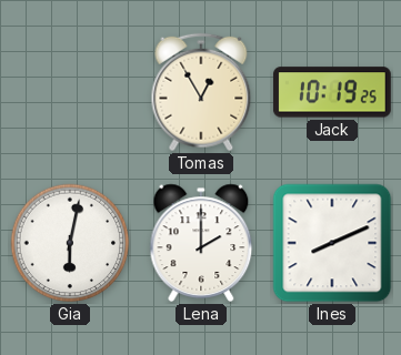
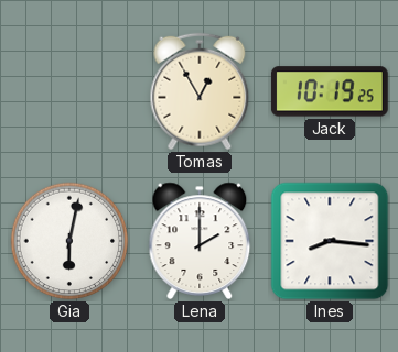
Ines: 8:11 -> 8:16
